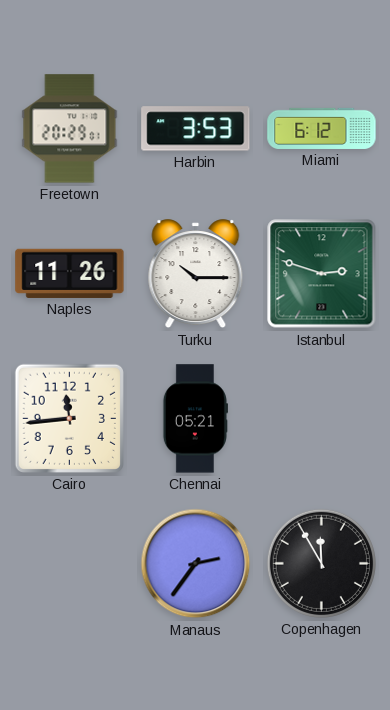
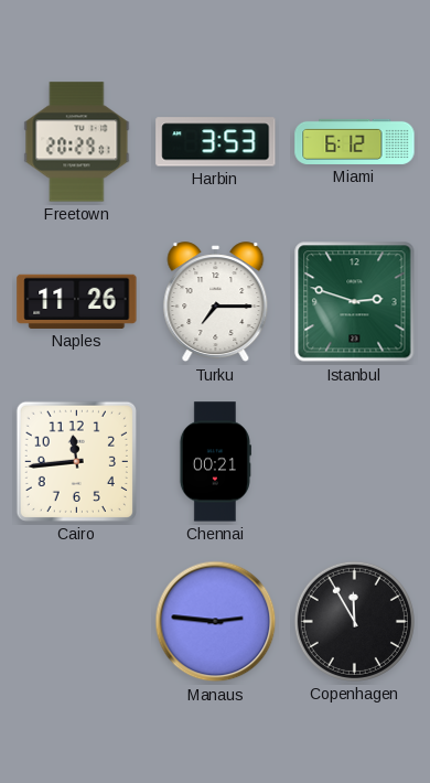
Turku: 10:15 -> 7:15
Chennai: 05:21 -> 00:21
Manaus: 2:36 -> 2:46
